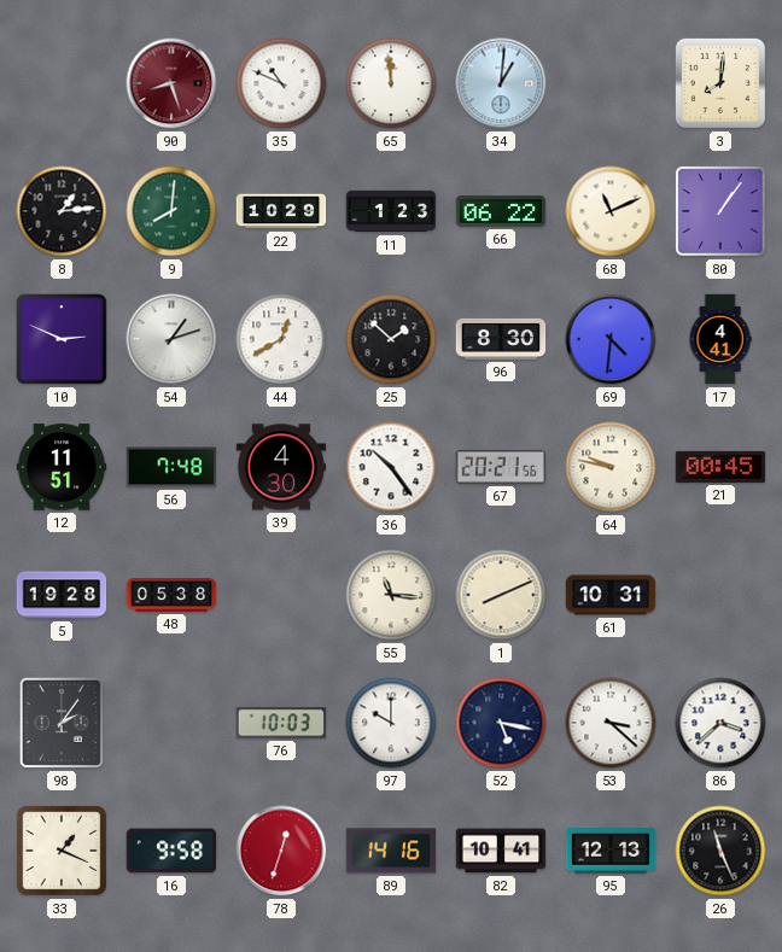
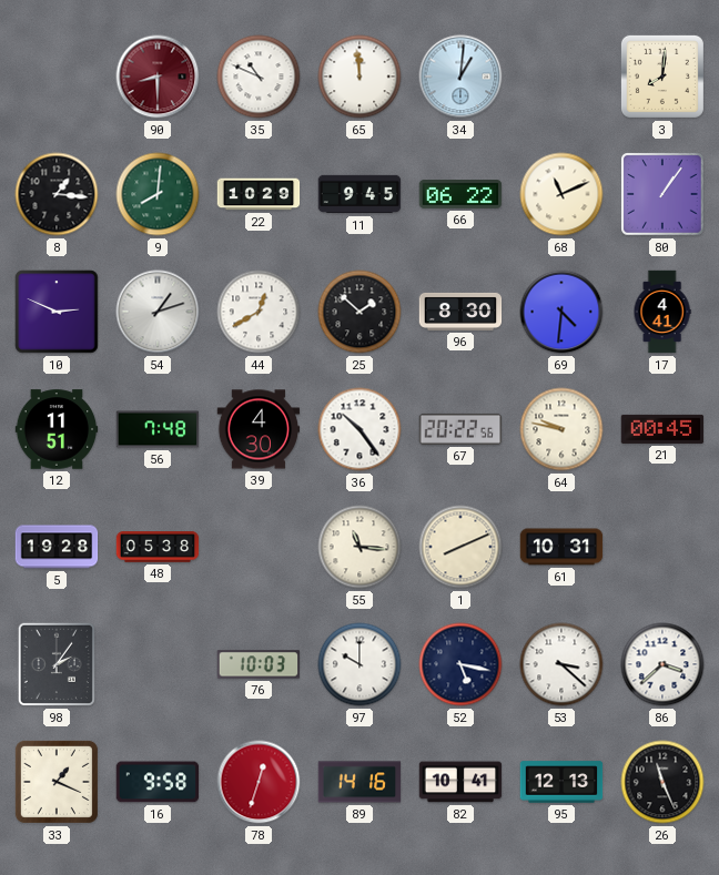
90: 8:27 -> 8:30
8: 1:14 -> 1:16
11: 1:23 -> 9:45
67: 20:21 -> 20:22
